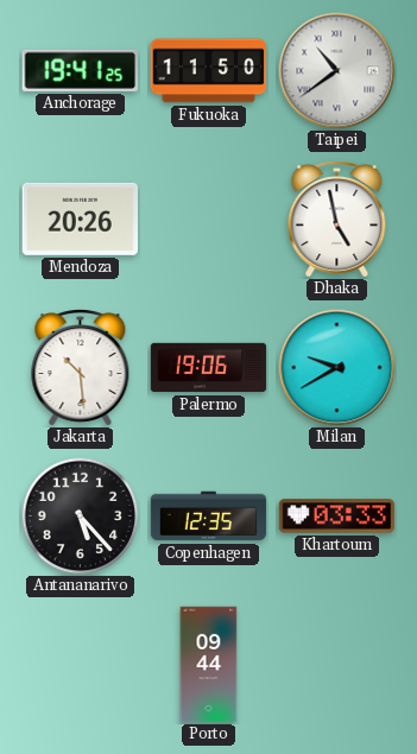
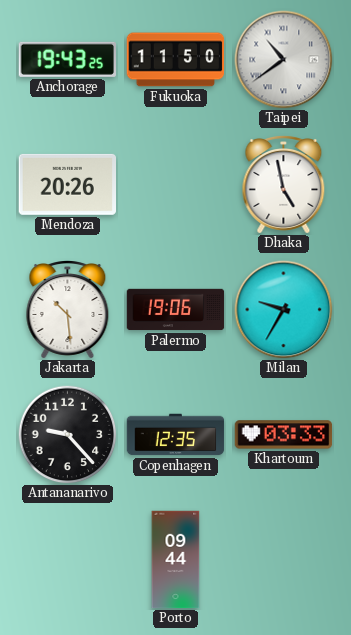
Anchorage: 19:41 -> 19:43
Milan: 9:40 -> 9:35
Antananarivo: 5:23 -> 9:23
